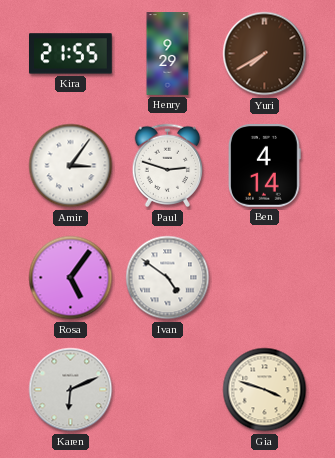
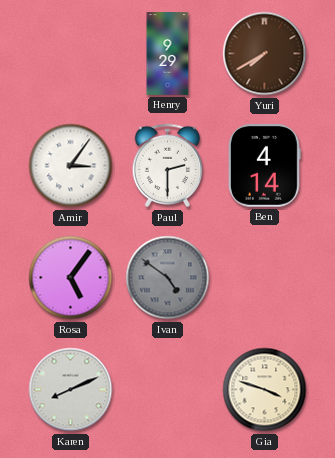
Kira: 21:55 -> none
Paul: 2:48 -> 2:30
Ivan dial: white -> grey
Karen: 6:11 -> 8:11
